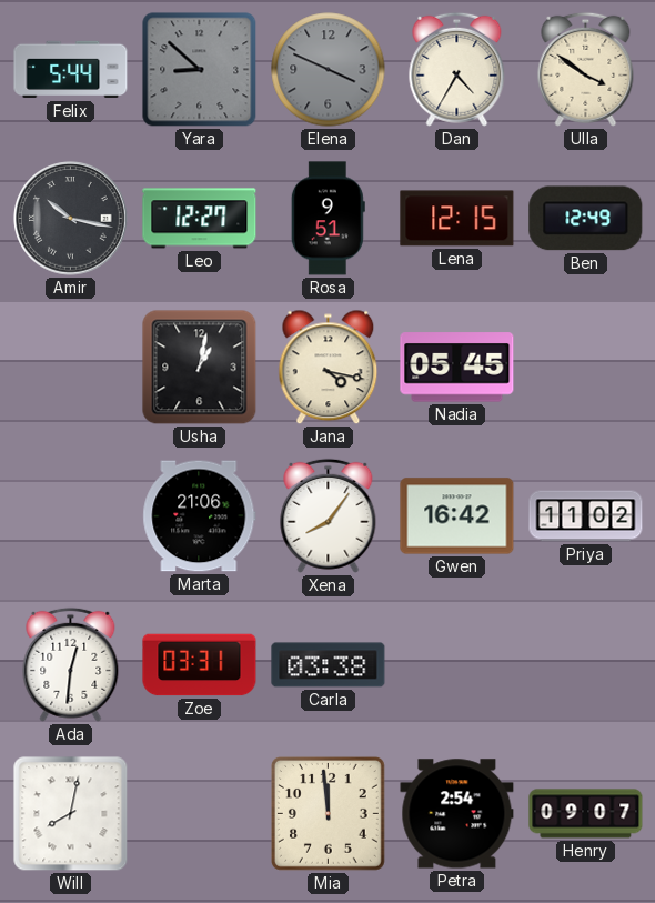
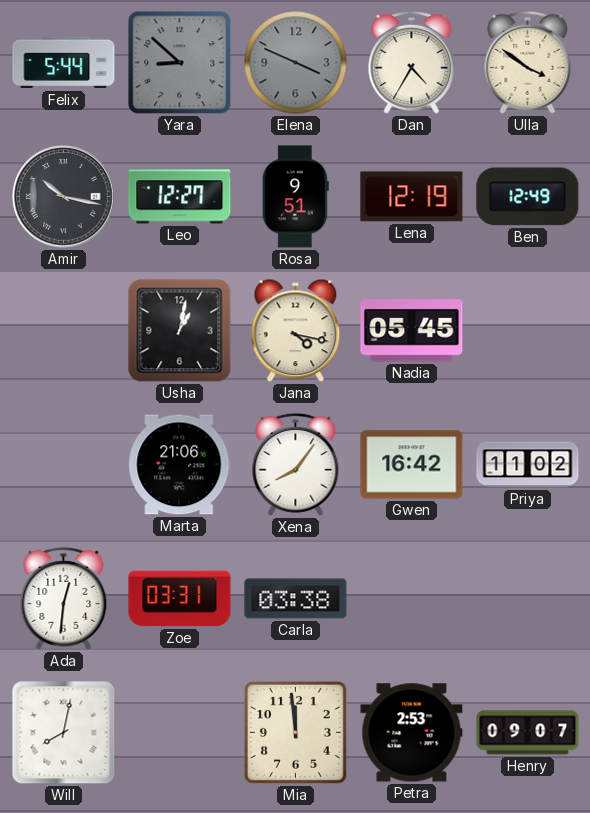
Lena: 12:15 -> 12:19
Petra: 2:54 -> 2:53
